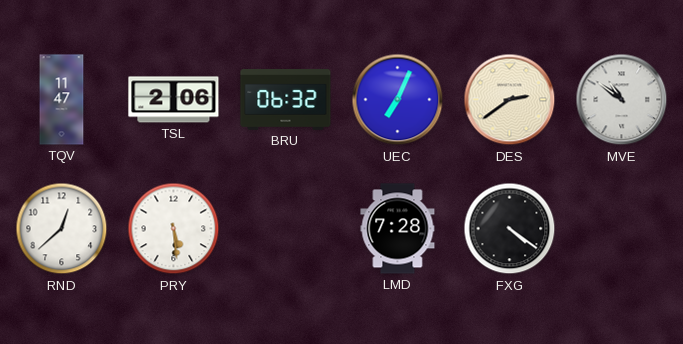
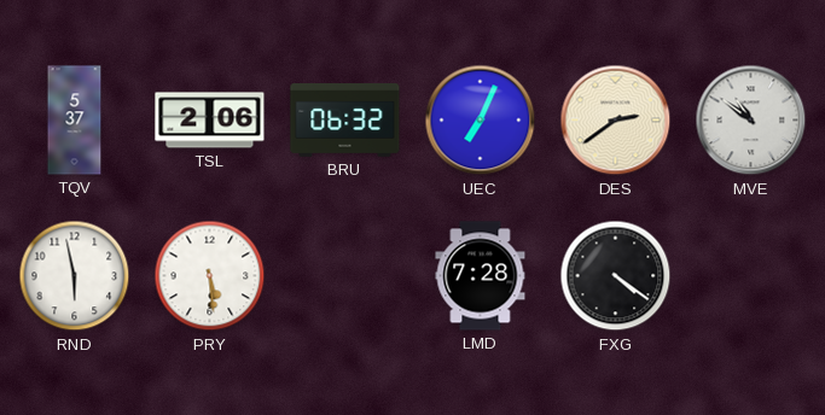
TQV: 11:47 -> 5:37
RND: 12:38 -> 5:58
